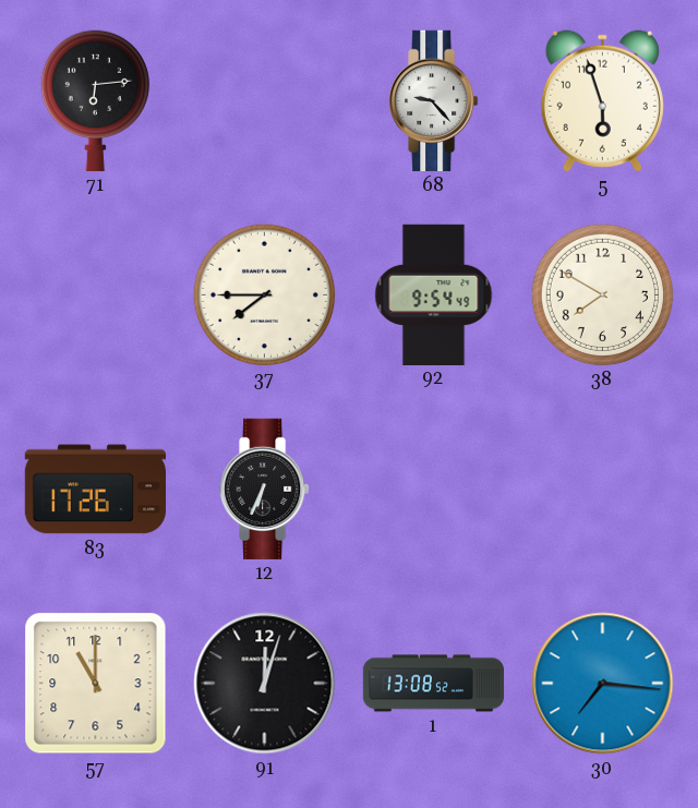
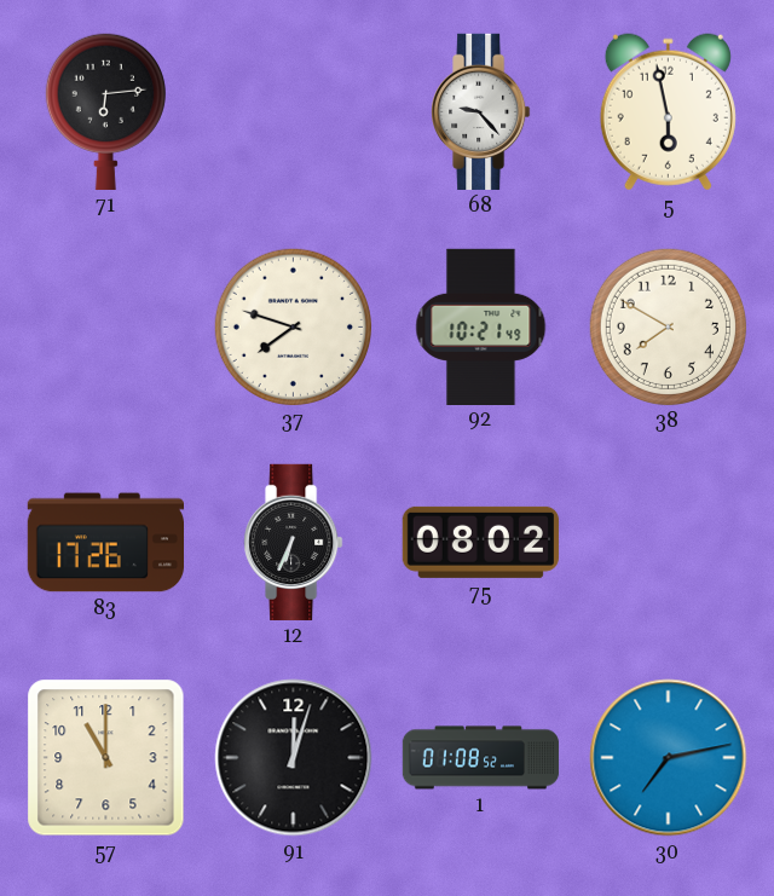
5: 5:57 -> 5:58
37: 7:45 -> 7:48
92: 9:54 -> 10:21
75: none -> 08:02
1: 13:08 -> 01:08
30: 7:16 -> 7:13
